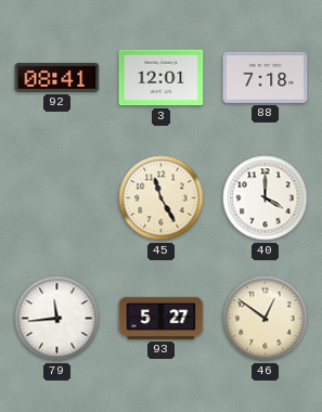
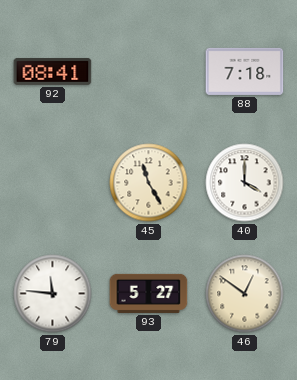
3: 12:01 -> none
79: 11:44 -> 11:46
